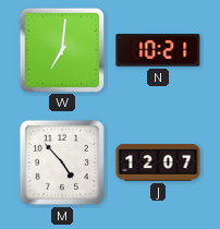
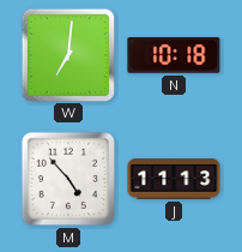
N: 10:21 -> 10:18
J: 12:07 -> 11:13
